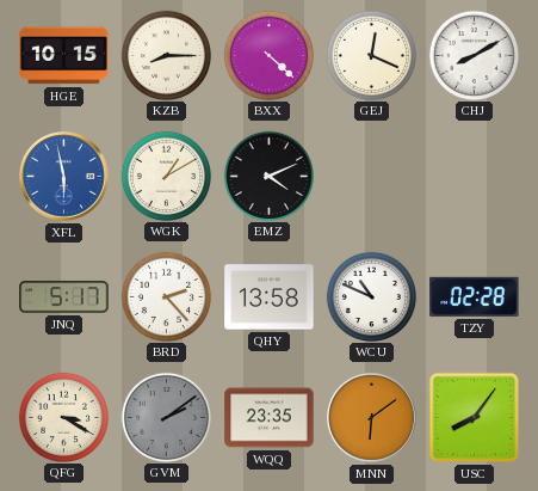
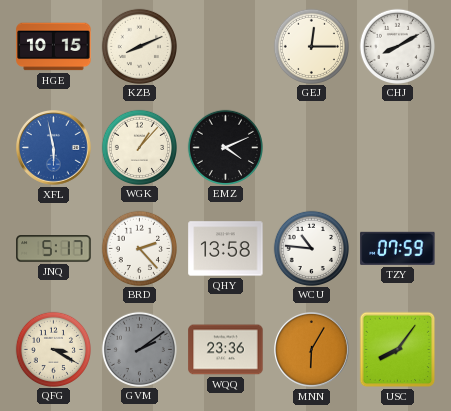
KZB: 8:15 -> 8:11
BXX: 4:22 -> none
GEJ: 12:19 -> 12:15
WGK: 1:10 -> 1:07
WCU: 10:49 -> 10:46
TZY: 02:28 -> 07:59
WQQ: 23:35 -> 23:36
MNN: 6:09 -> 6:05
